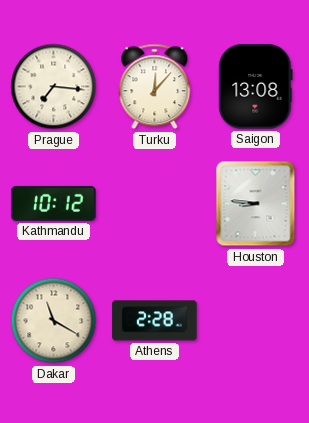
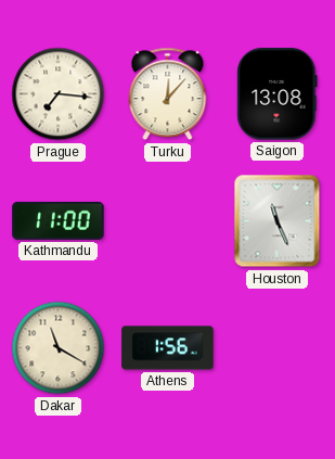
Kathmandu: 10:12 -> 11:00
Houston: 8:46 -> 11:26
Athens: 2:28 -> 1:56
